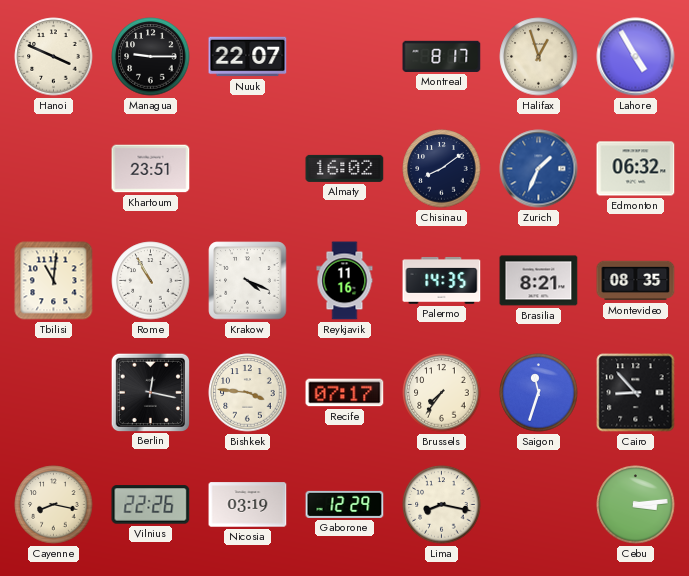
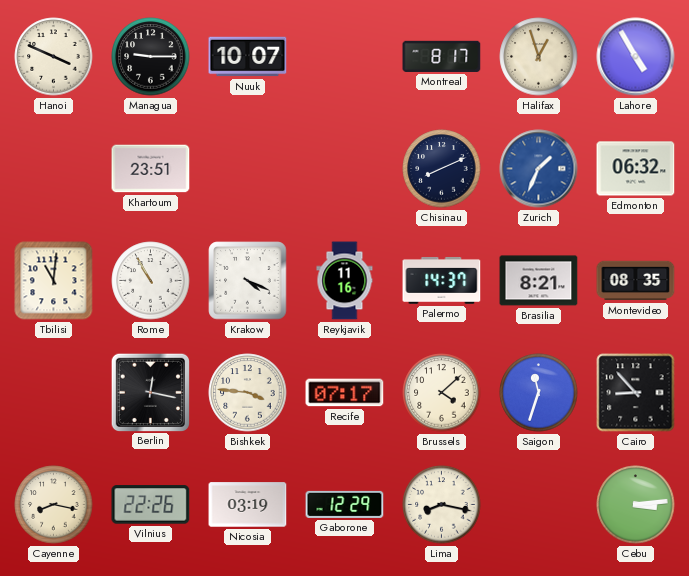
Nuuk: 22:07 -> 10:07
Almaty: 16:02 -> none
Chisinau: 8:09 -> 8:11
Palermo: 14:35 -> 14:37
Brussels: 7:36 -> 4:08
